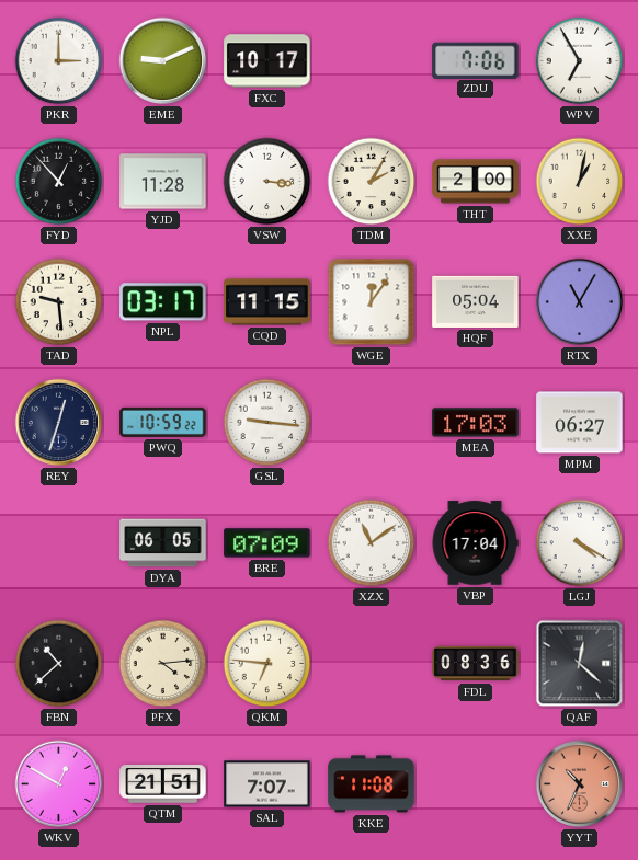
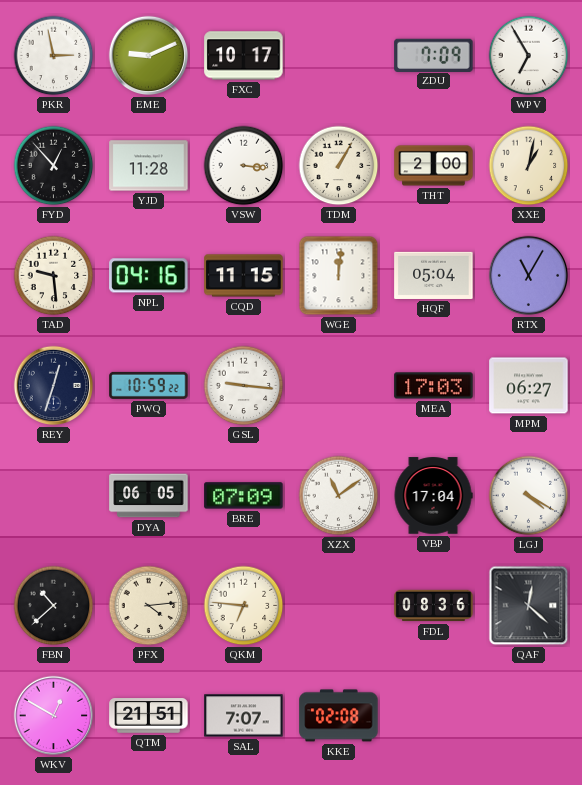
PKR: 3:00 -> 2:58
ZDU: 7:06 -> 7:09
TDM: 2:05 -> 1:05
NPL: 03:17 -> 04:16
WGE: 12:06 -> 12:01
KKE: 11:08 -> 02:08
YYT: 10:34 -> none
